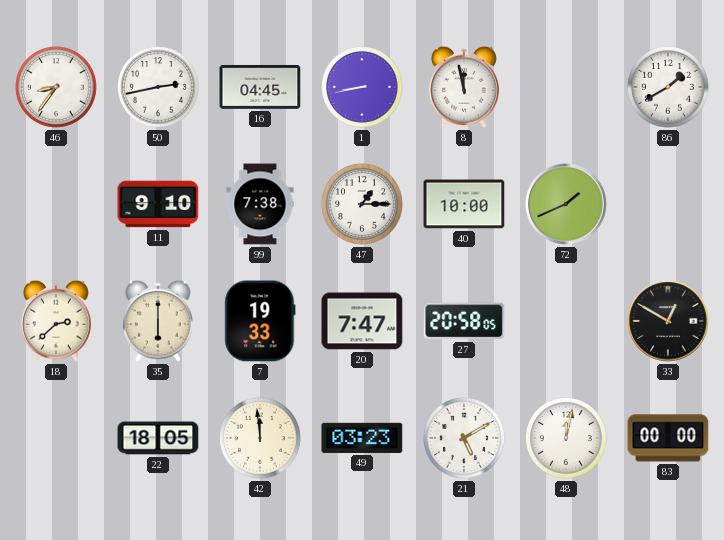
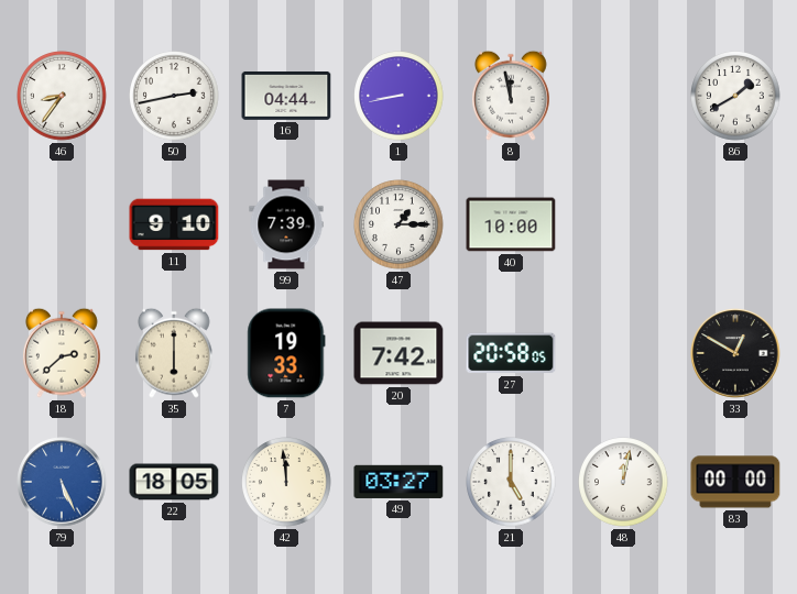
16: 04:45 -> 04:44
99: 7:38 -> 7:39
72: 1:41 -> none
20: 7:47 -> 7:42
79: none -> 5:26
49: 03:23 -> 03:27
21: 5:10 -> 5:00
